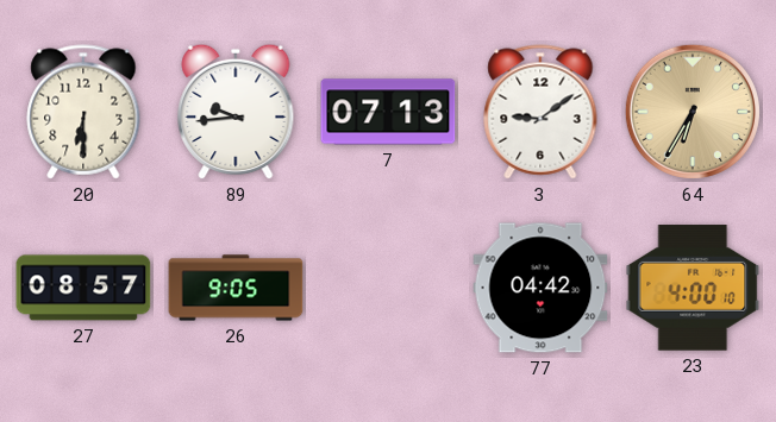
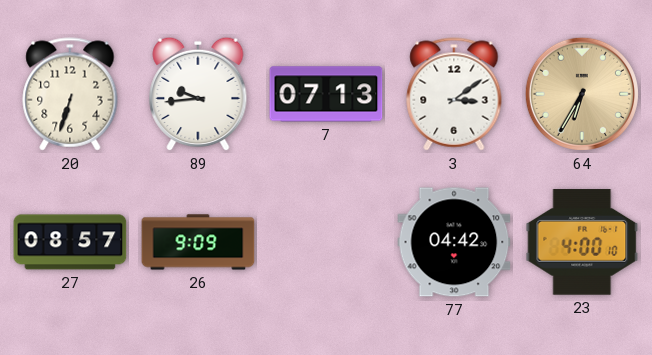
20: 6:30 -> 6:33
3: 9:09 -> 3:09
26: 9:05 -> 9:09
